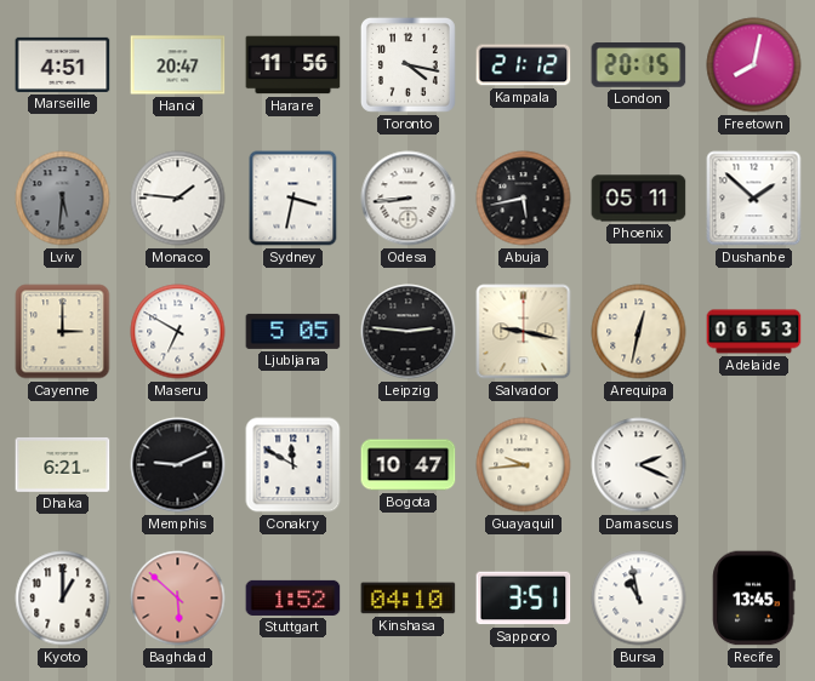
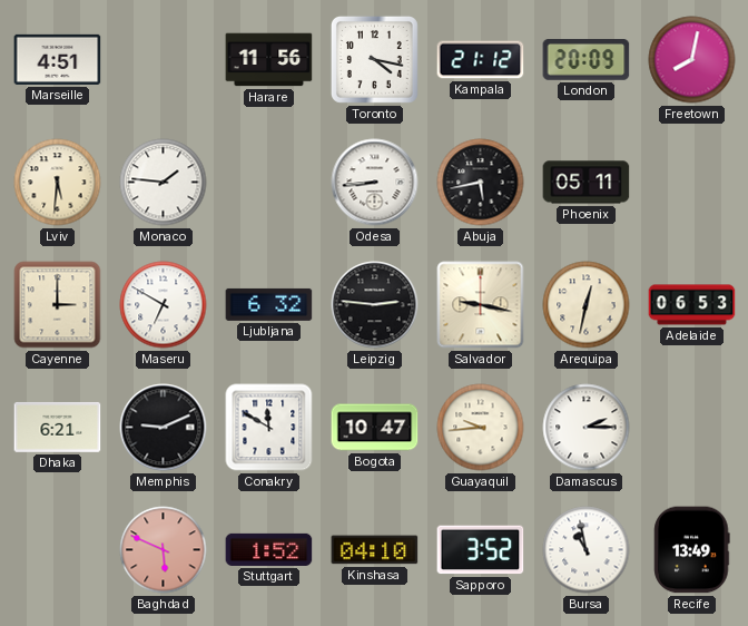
Hanoi: 20:47 -> none
London: 20:15 -> 20:09
Lviv dial: grey -> cream
Sydney: 3:32 -> none
Dushanbe: 1:52 -> none
Ljubljana: 5:05 -> 6:32
Damascus: 2:19 -> 2:15
Kyoto: 1:00 -> none
Baghdad: 5:52 -> 5:49
Sapporo: 3:51 -> 3:52
Recife: 13:45 -> 13:49
